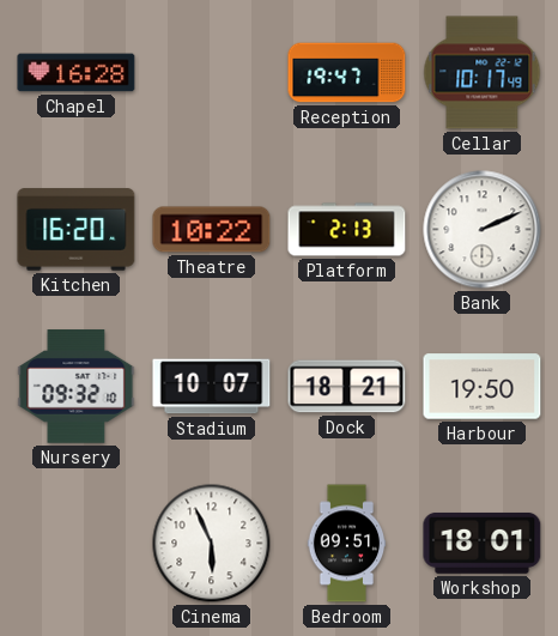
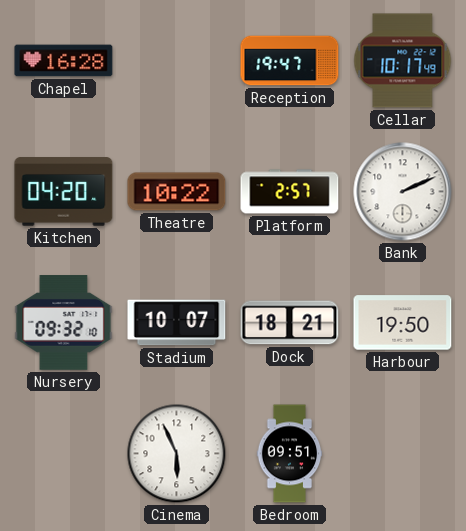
Kitchen: 16:20 -> 04:20
Platform: 2:13 -> 2:57
Workshop: 18:01 -> none
